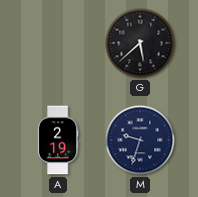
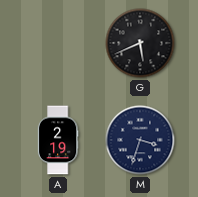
G: 5:38 -> 5:41
M: 9:33 -> 3:33
